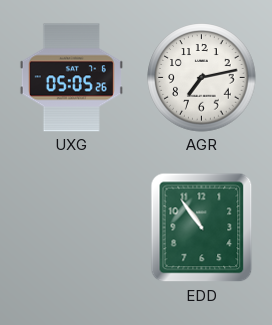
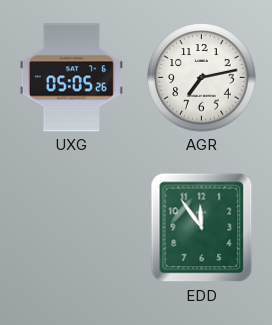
EDD: 10:54 -> 11:54
